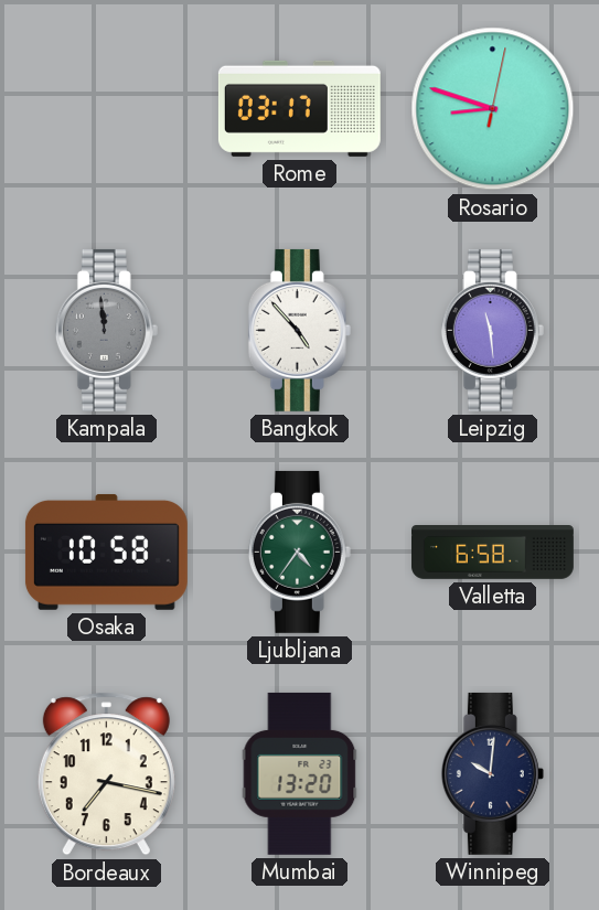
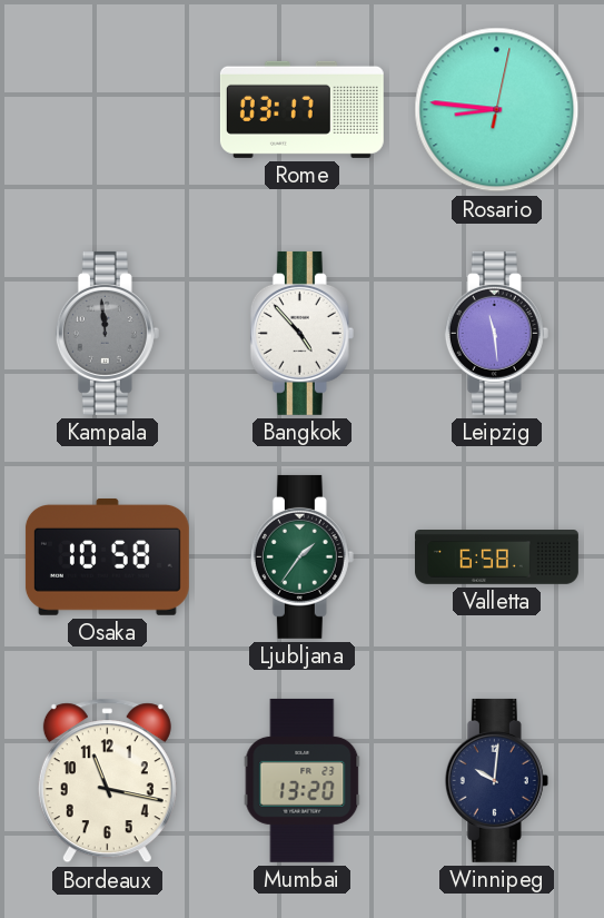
Rosario: 8:48 -> 8:46
Ljubljana: 4:36 -> 1:36
Bordeaux: 7:17 -> 11:17
